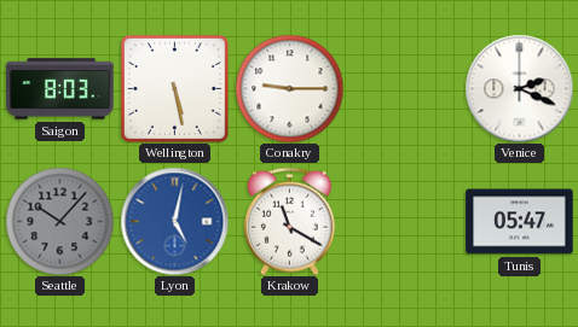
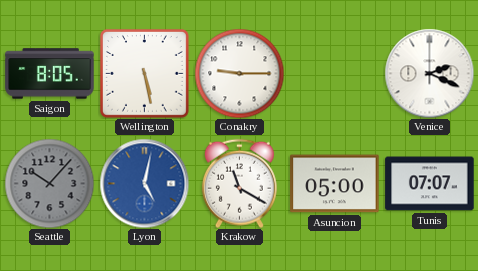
Saigon: 8:03 -> 8:05
Asuncion: none -> 05:00
Tunis: 05:47 -> 07:07
